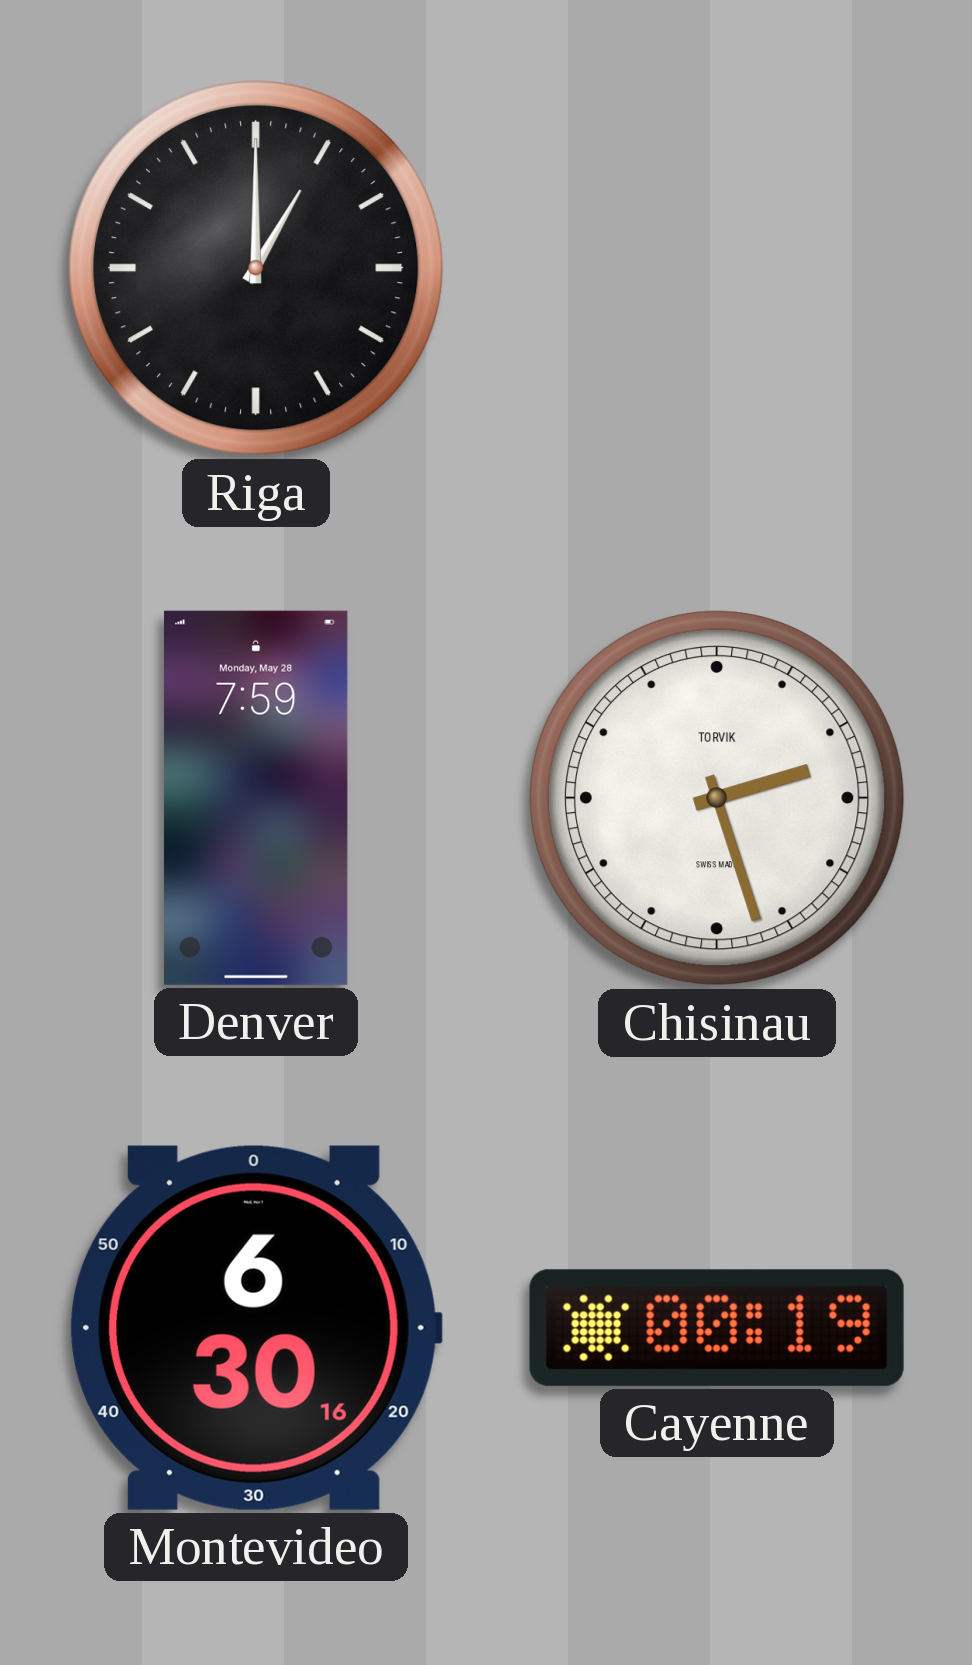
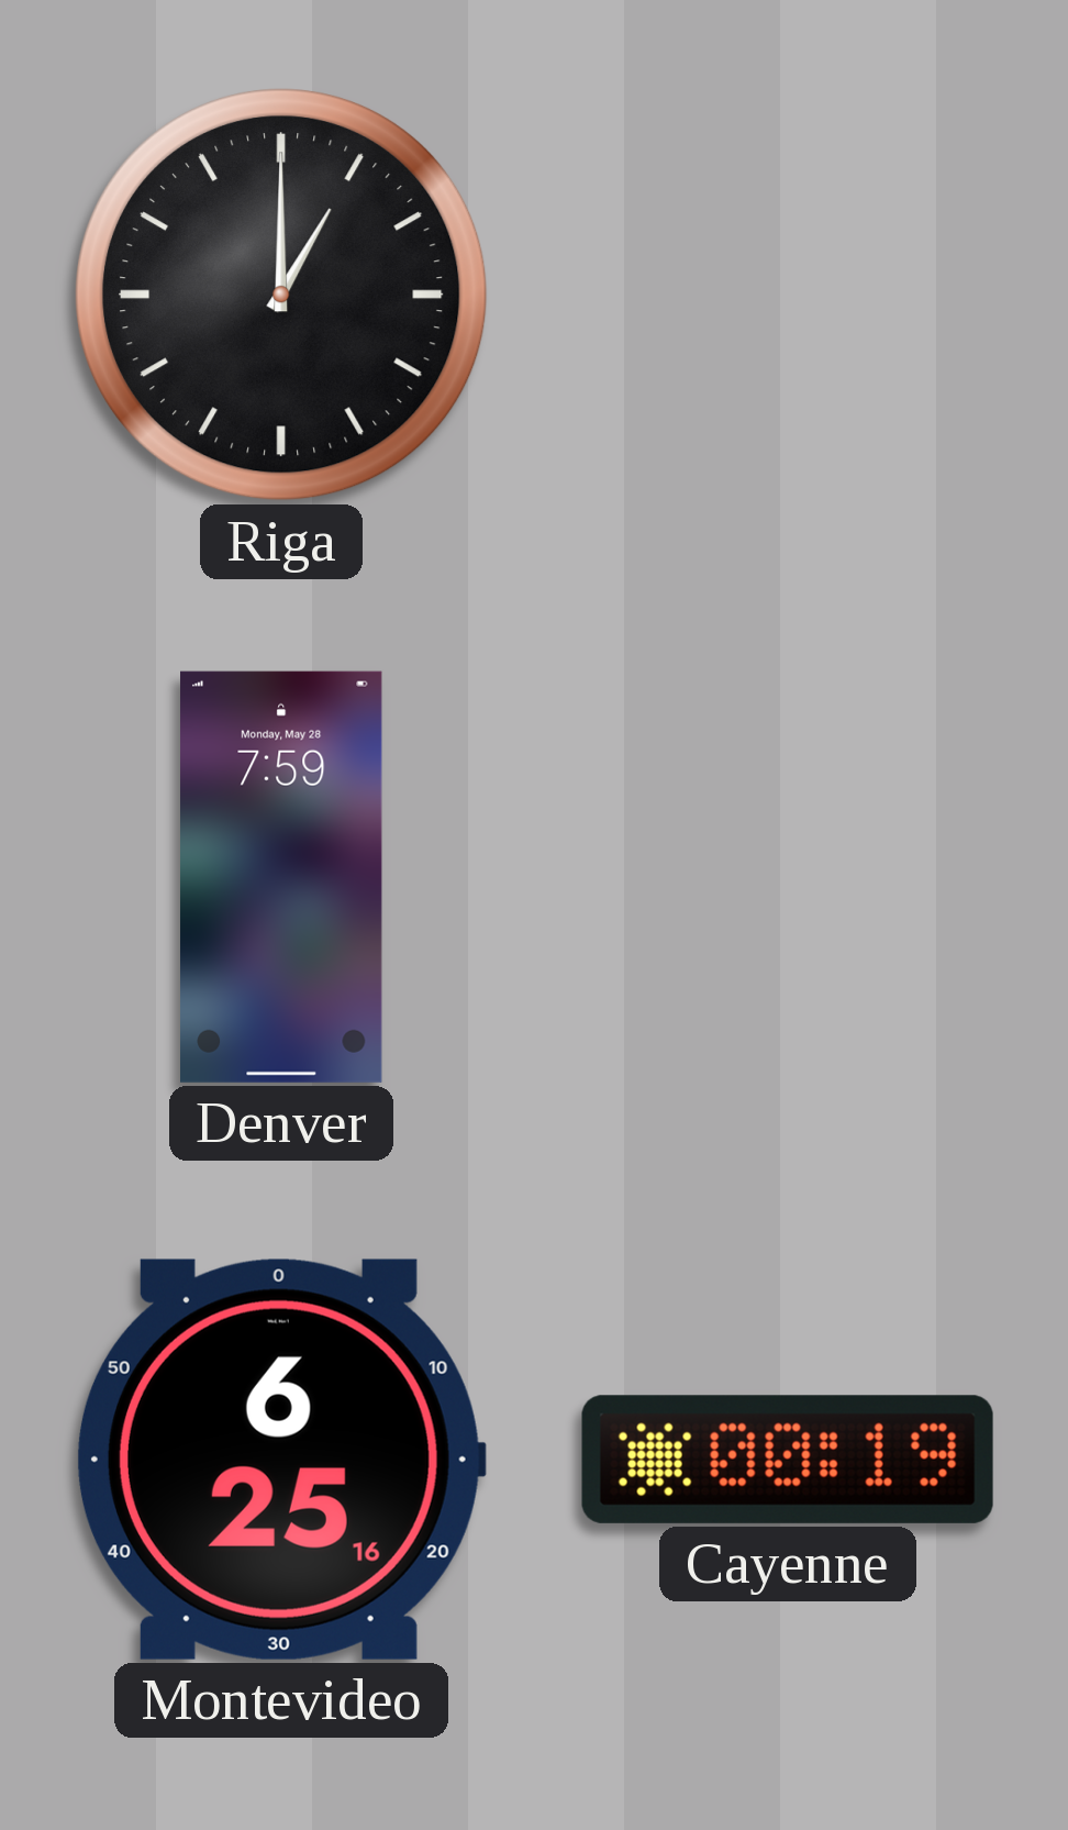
Chisinau: 2:27 -> none
Montevideo: 6:30 -> 6:25
